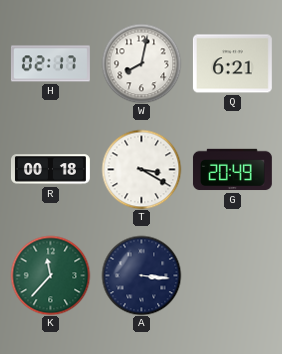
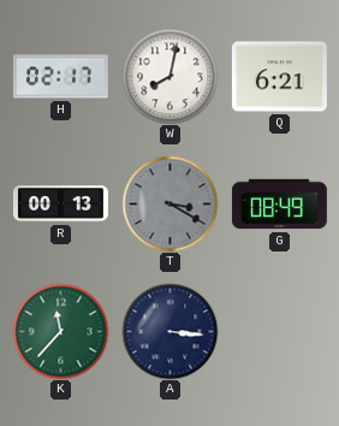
R: 00:18 -> 00:13
T dial: white -> grey
G: 20:49 -> 08:49
